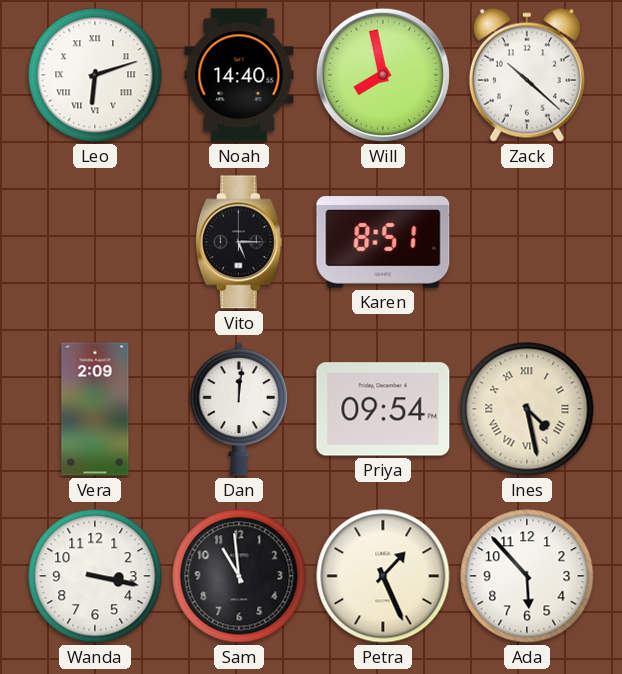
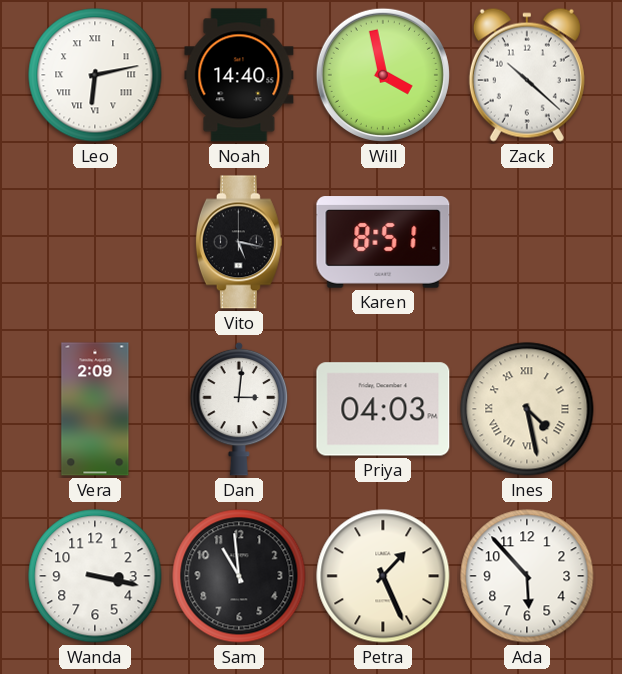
Leo: 6:12 -> 6:13
Will: 7:58 -> 3:58
Vito: 5:15 -> 5:17
Dan: 12:01 -> 3:01
Priya: 09:54 -> 04:03
